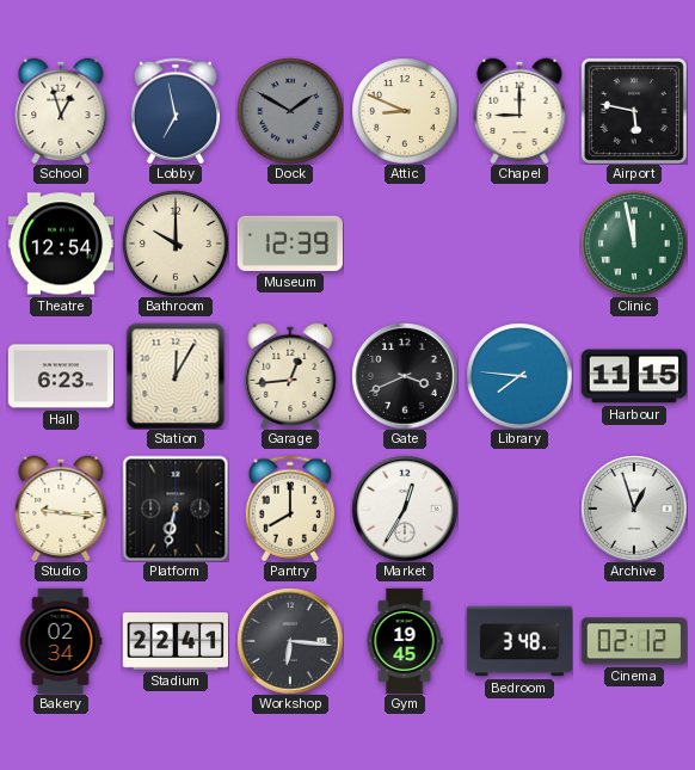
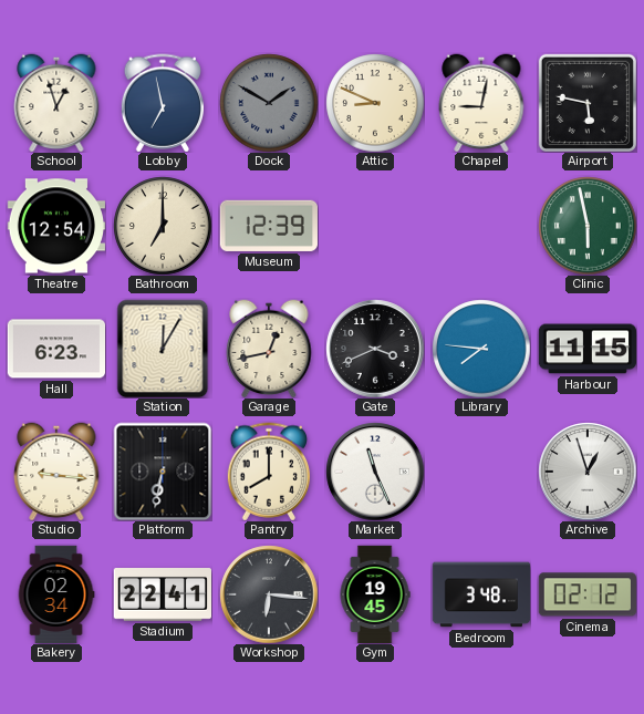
Chapel: 9:00 -> 9:02
Bathroom: 10:00 -> 7:00
Clinic: 11:58 -> 5:58
Garage: 12:44 -> 12:43
Market: 12:35 -> 11:26
